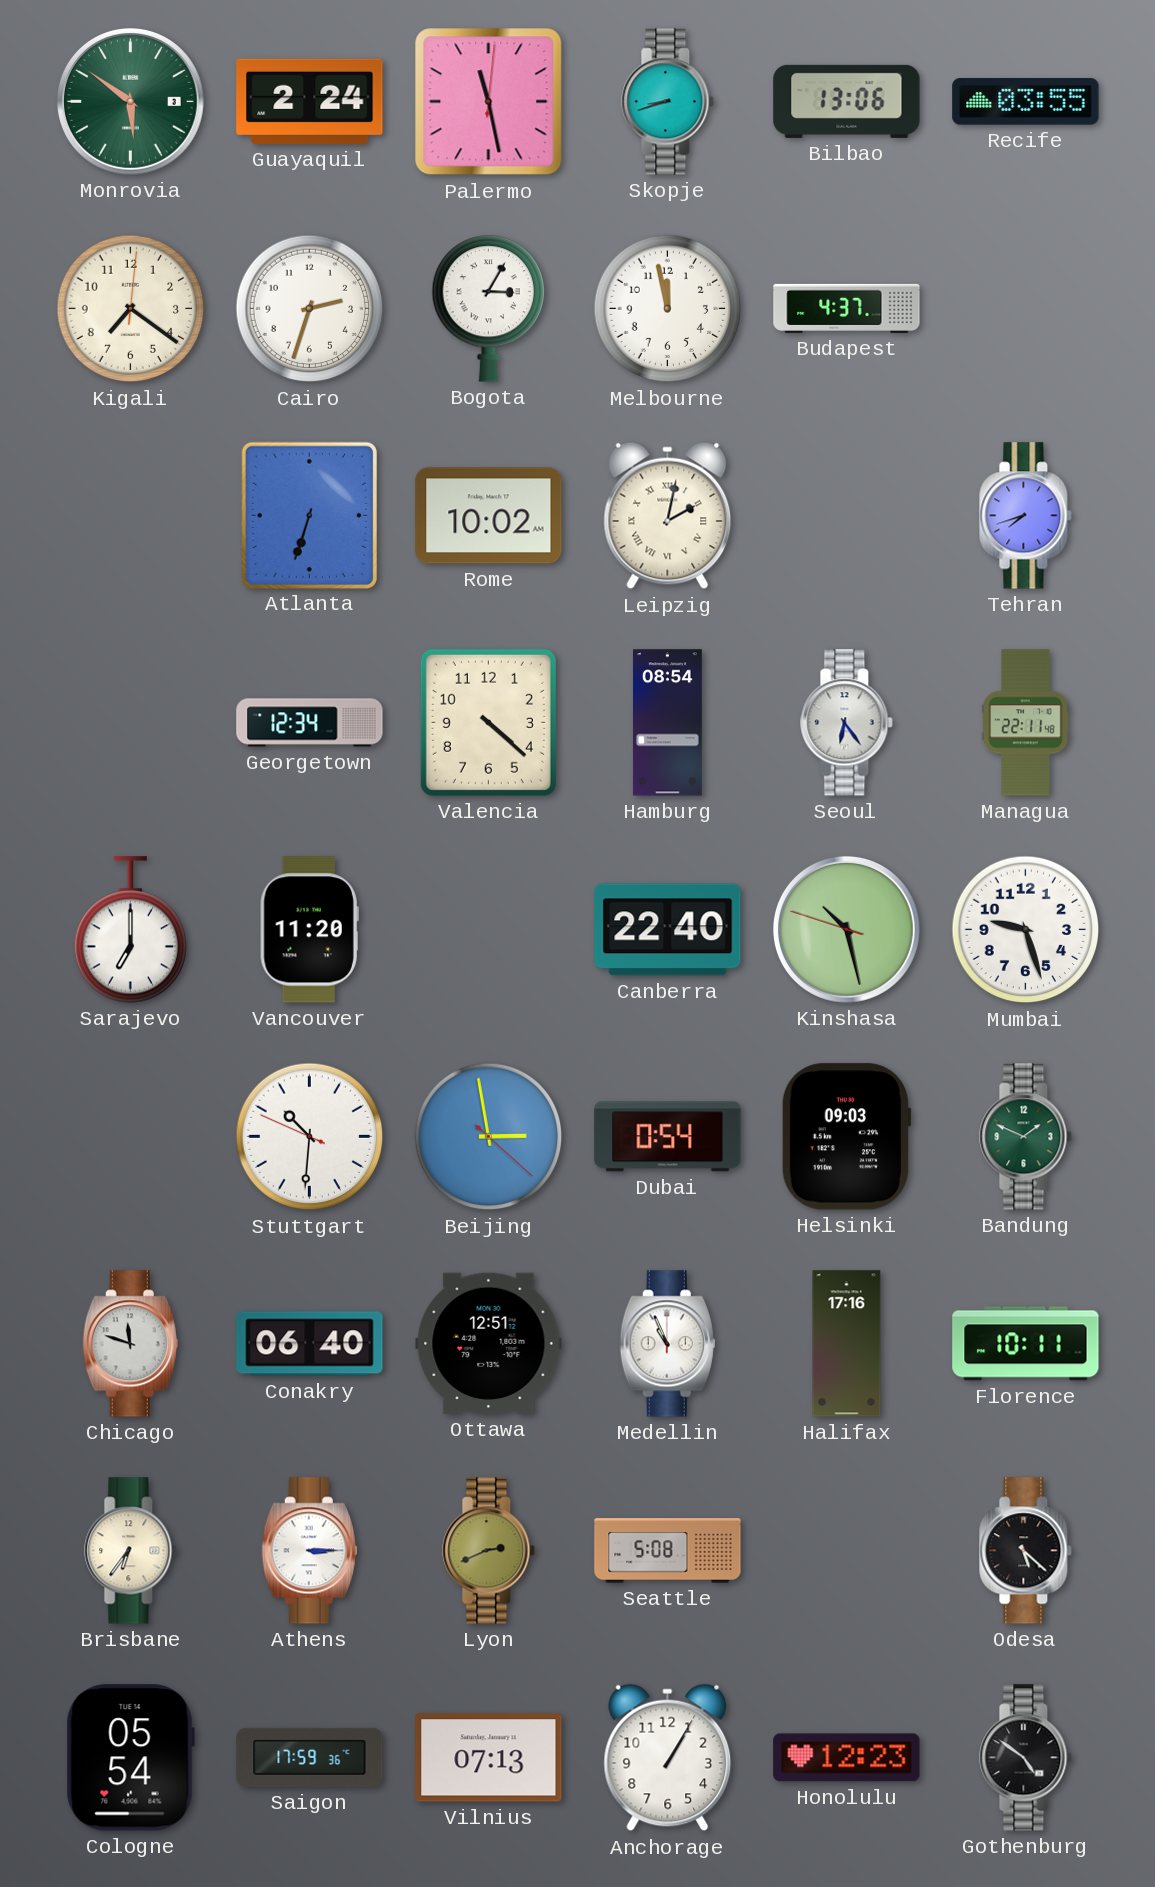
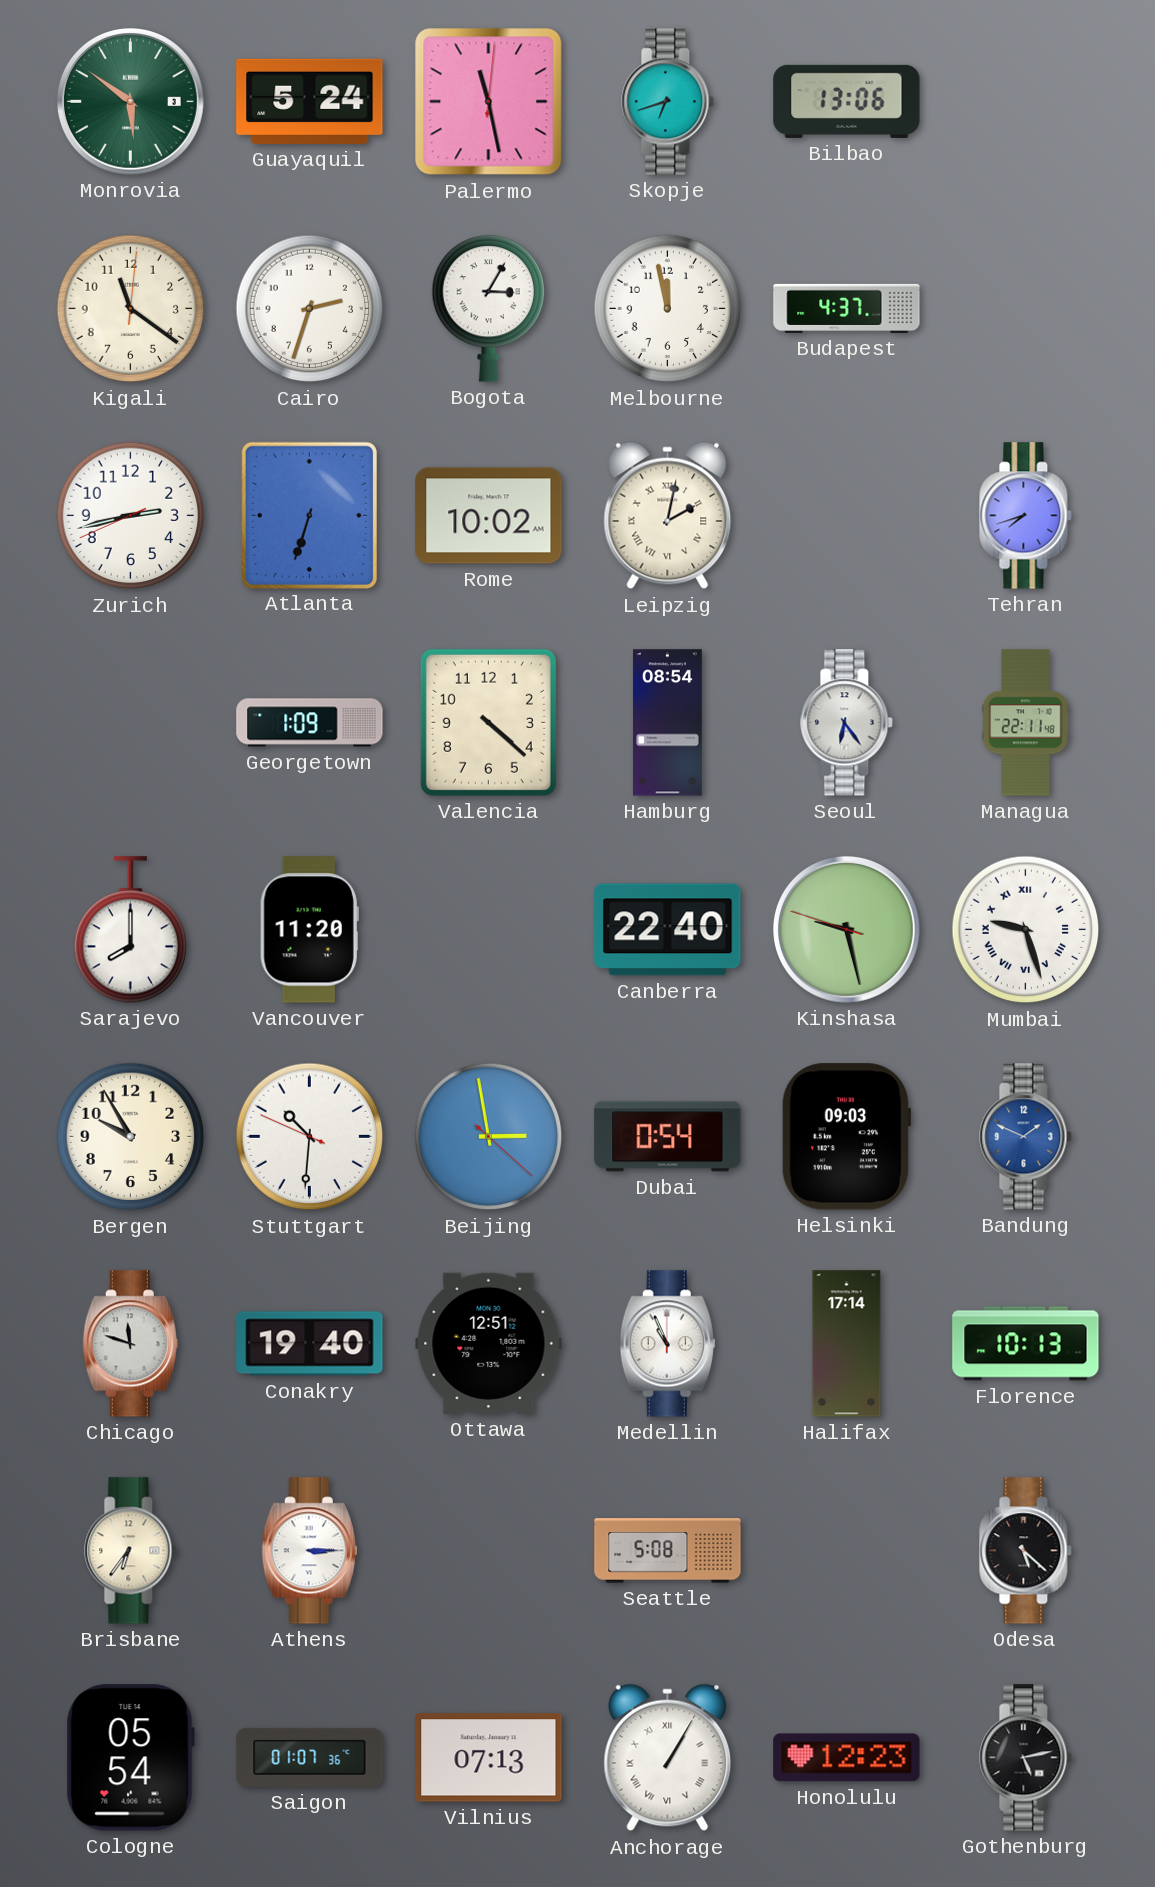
Guayaquil: 2:24 -> 5:24
Skopje: 8:42 -> 6:42
Recife: 03:55 -> none
Kigali: 7:21 -> 11:21
Zurich: none -> 2:42
Georgetown: 12:34 -> 1:09
Sarajevo: 7:00 -> 8:00
Kinshasa: 10:27 -> 9:27
Mumbai numerals: Arabic -> Roman
Bergen: none -> 9:55
Bandung dial: green -> blue
Conakry: 06:40 -> 19:40
Halifax: 17:16 -> 17:14
Florence: 10:11 -> 10:13
Lyon: 2:41 -> none
Saigon: 17:59 -> 01:07
Anchorage numerals: Arabic -> Roman
Gothenburg: 4:51 -> 5:13
